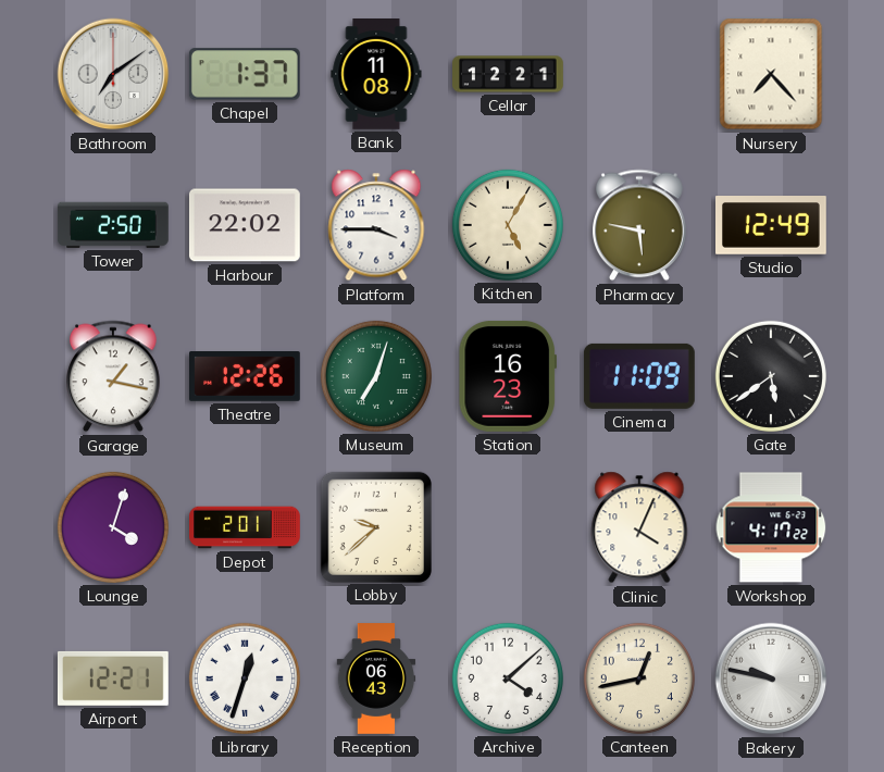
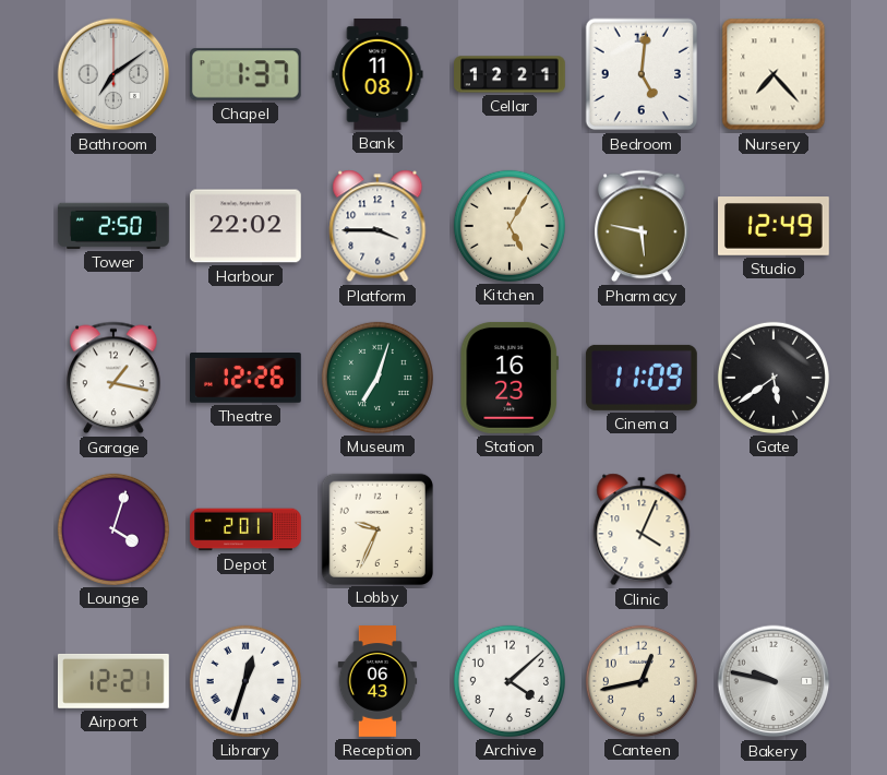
Bedroom: none -> 5:01
Lobby: 9:38 -> 9:34
Workshop: 4:17 -> none
